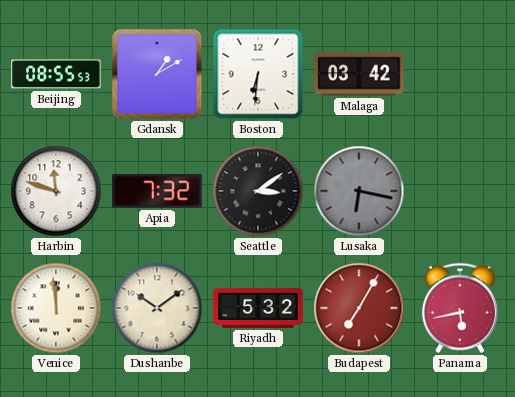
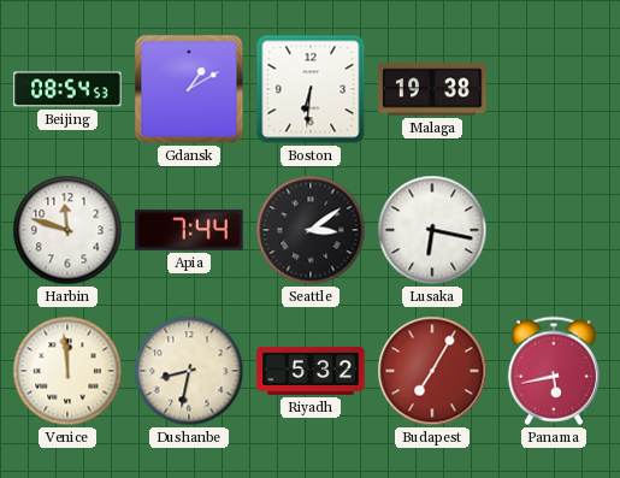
Beijing: 08:55 -> 08:54
Malaga: 03:42 -> 19:38
Apia: 7:32 -> 7:44
Lusaka dial: grey -> white
Dushanbe: 10:09 -> 8:32
